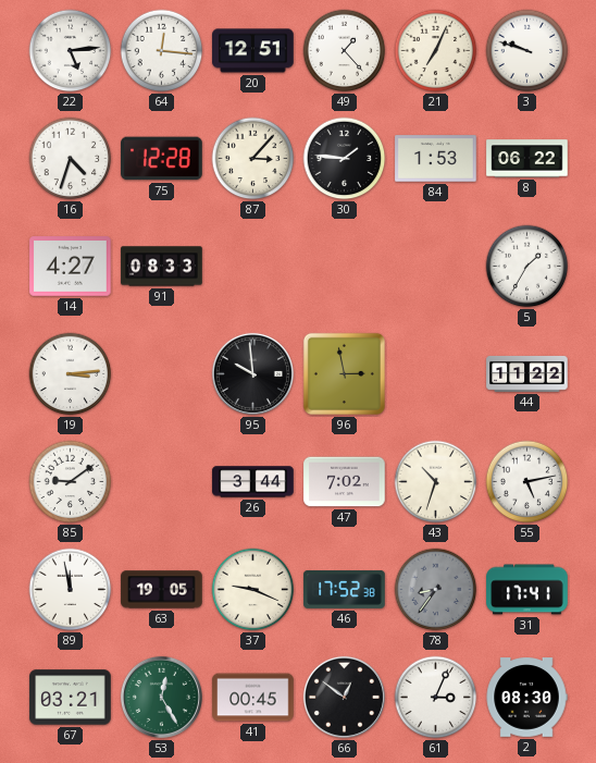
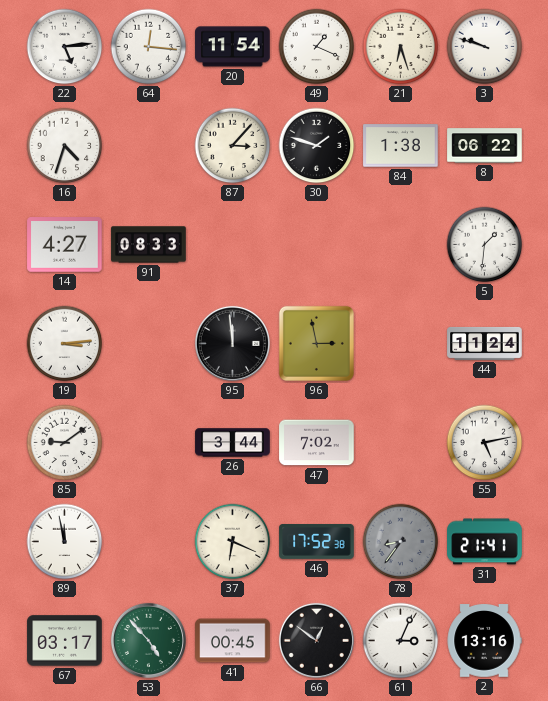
20: 12:51 -> 11:54
49: 1:23 -> 1:19
21: 7:04 -> 6:27
75: 12:28 -> none
30: 1:46 -> 1:48
84: 1:53 -> 1:38
5: 1:35 -> 1:31
95: 9:59 -> 11:59
44: 11:22 -> 11:24
43: 10:33 -> none
63: 19:05 -> none
37: 9:19 -> 6:19
31: 17:41 -> 21:41
67: 03:21 -> 03:17
53: 12:25 -> 4:53
2: 08:30 -> 13:16
